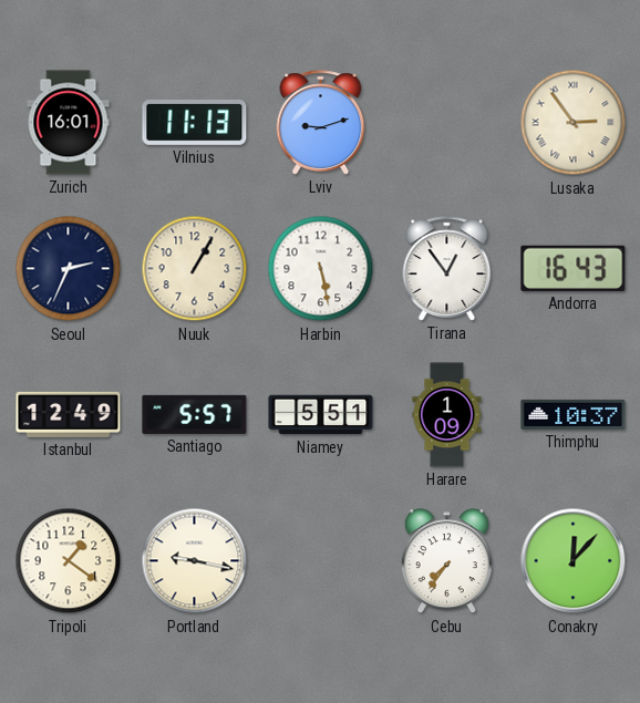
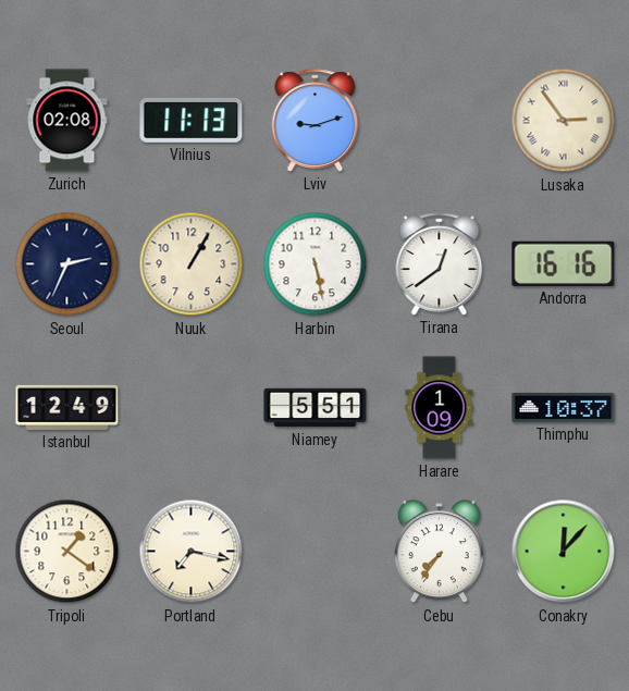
Zurich: 16:01 -> 02:08
Tirana: 12:54 -> 12:39
Andorra: 16:43 -> 16:16
Santiago: 5:57 -> none
Portland: 9:17 -> 7:17
